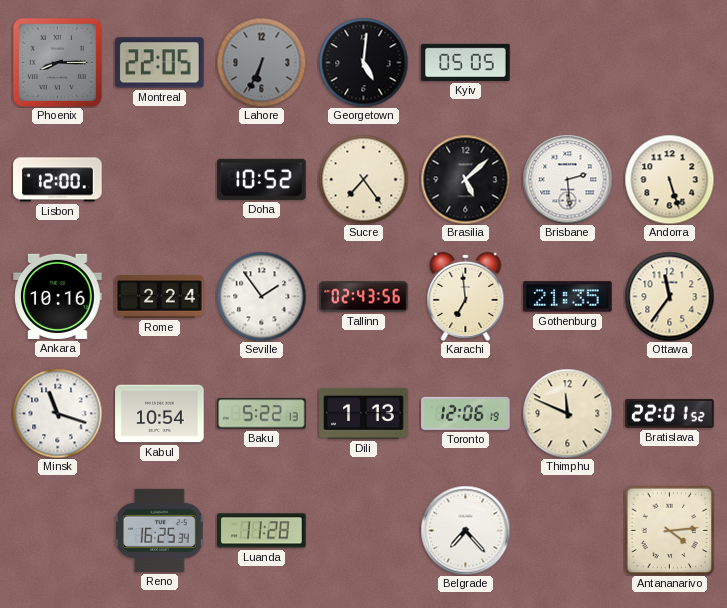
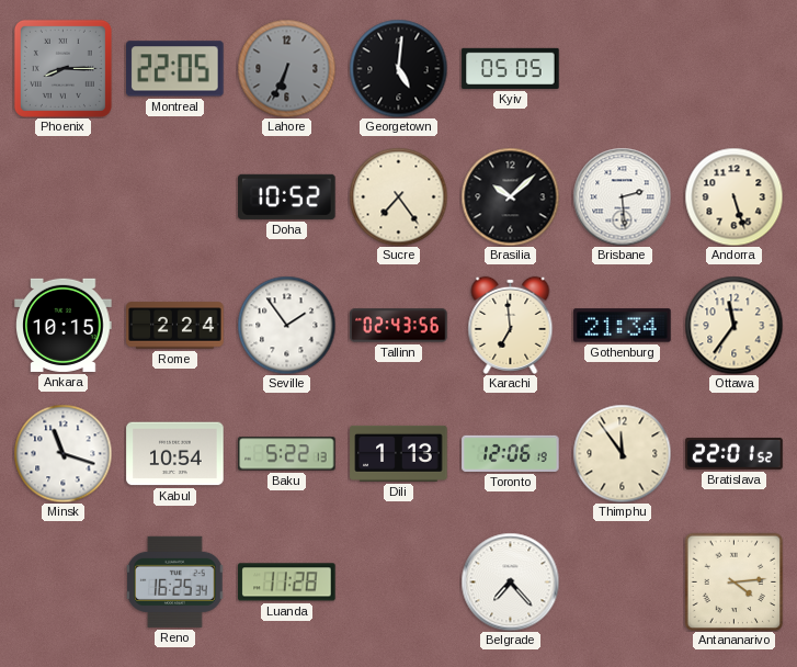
Lisbon: 12:00 -> none
Brasilia: 5:08 -> 10:08
Ankara: 10:16 -> 10:15
Gothenburg: 21:35 -> 21:34
Thimphu: 11:49 -> 11:54
